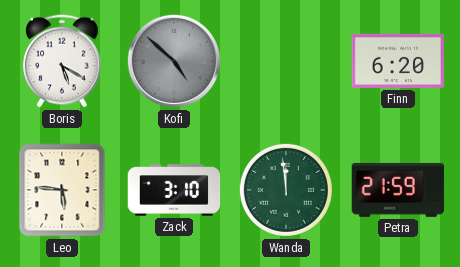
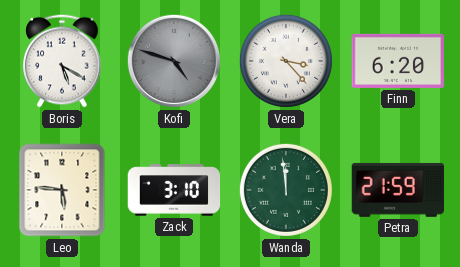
Kofi: 4:52 -> 4:48
Vera: none -> 3:23
